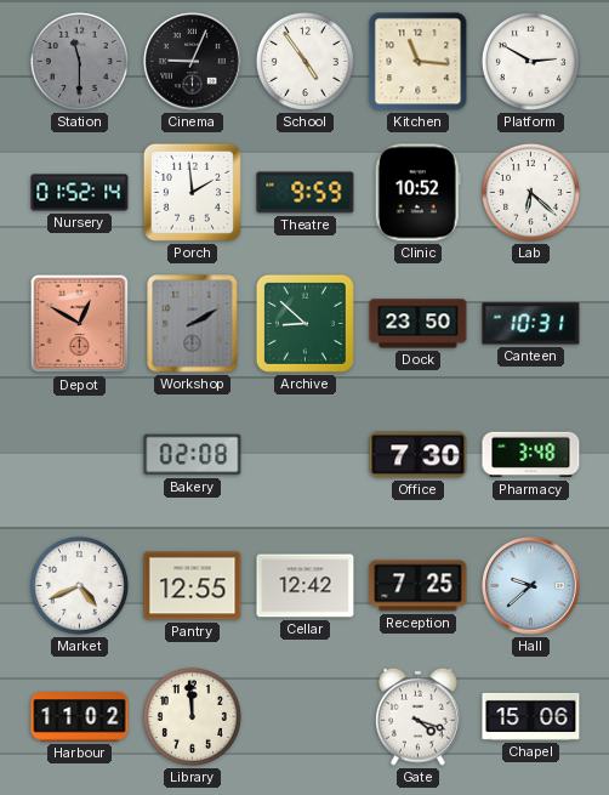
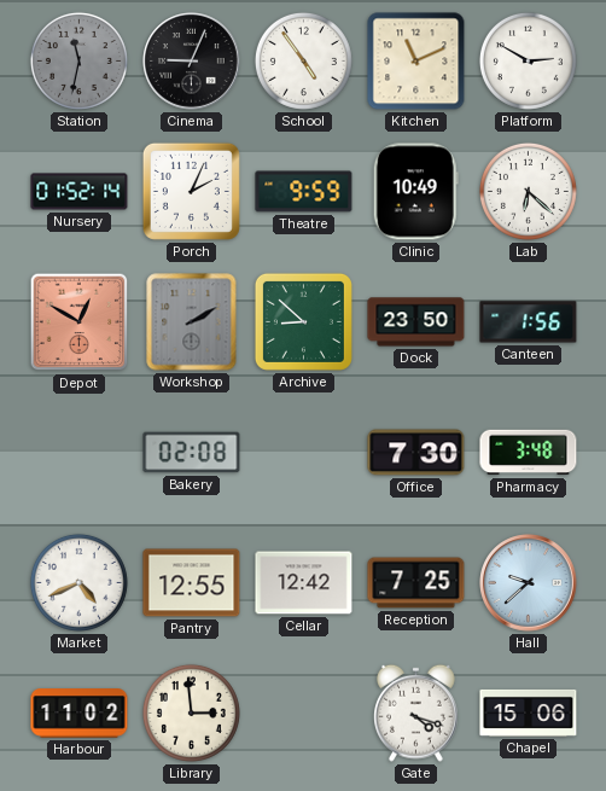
Station: 11:30 -> 11:32
Kitchen: 11:16 -> 11:11
Porch: 1:59 -> 2:04
Clinic: 10:52 -> 10:49
Canteen: 10:31 -> 1:56
Library: 11:59 -> 2:59
